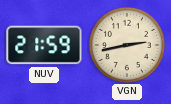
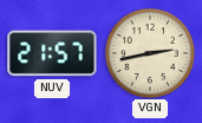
NUV: 21:59 -> 21:57
